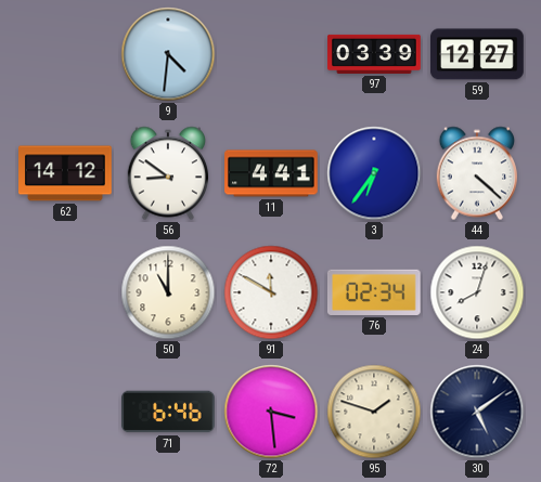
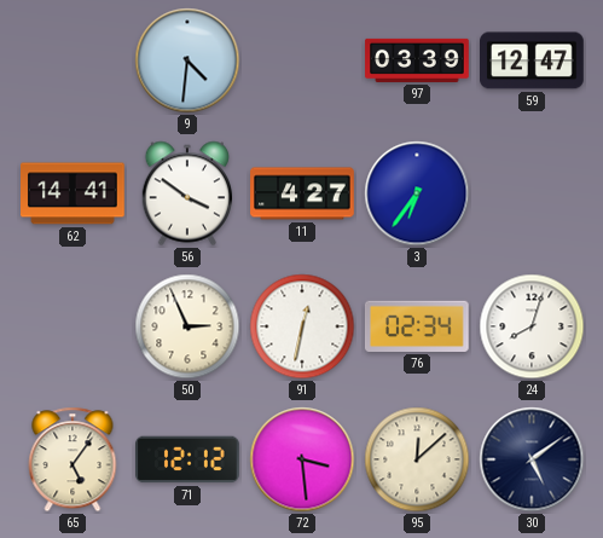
59: 12:27 -> 12:47
62: 14:12 -> 14:41
56: 8:51 -> 3:51
11: 4:41 -> 4:27
44: 4:22 -> none
50: 11:00 -> 2:56
91: 11:50 -> 12:32
65: none -> 5:06
71: 6:46 -> 12:12
95: 1:48 -> 12:08
